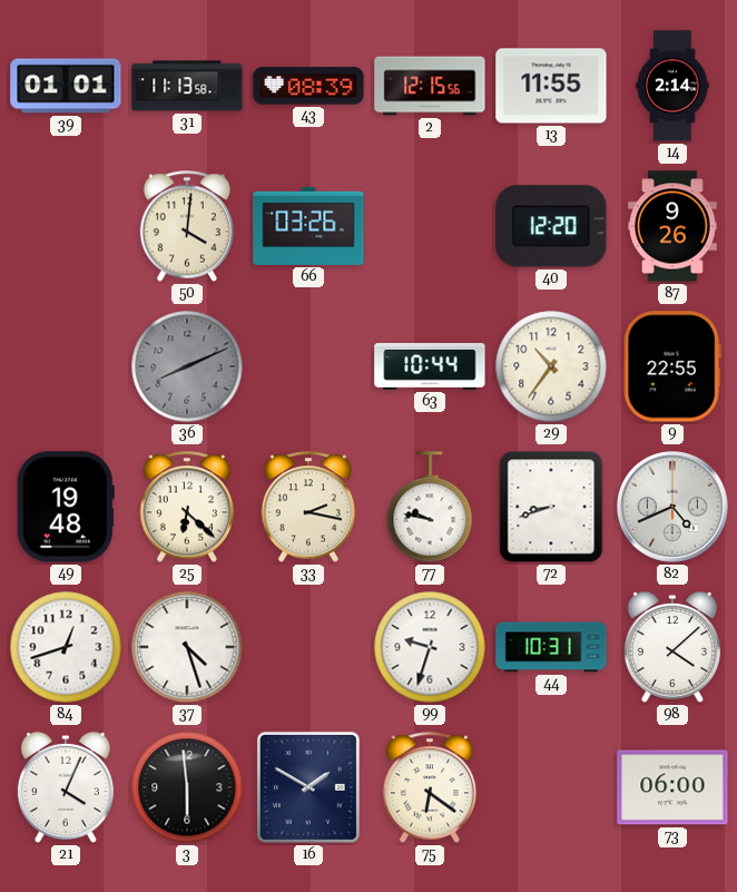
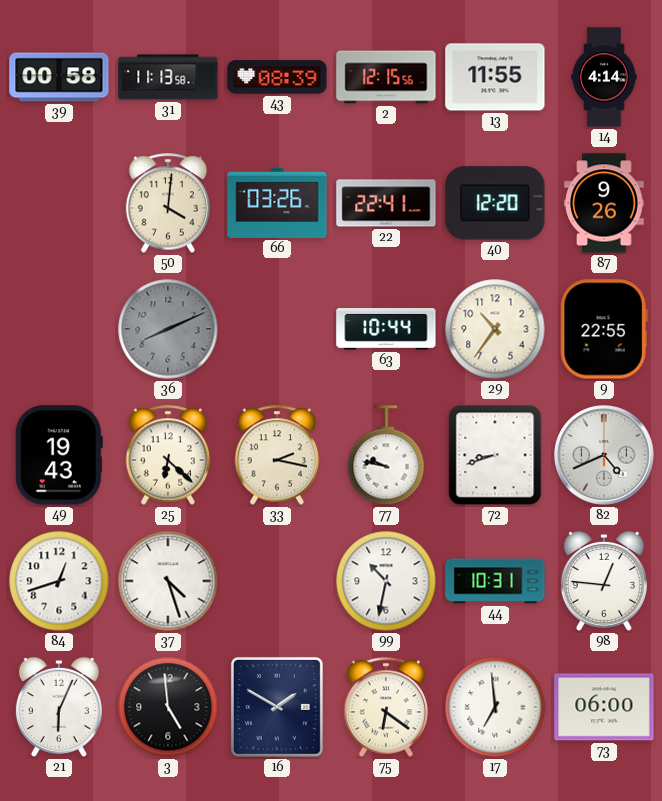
39: 01:01 -> 00:58
14: 2:14 -> 4:14
22: none -> 22:41
49: 19:48 -> 19:43
99: 9:33 -> 10:32
98: 4:08 -> 12:46
21: 4:04 -> 6:04
3: 5:59 -> 4:59
17: none -> 6:59
